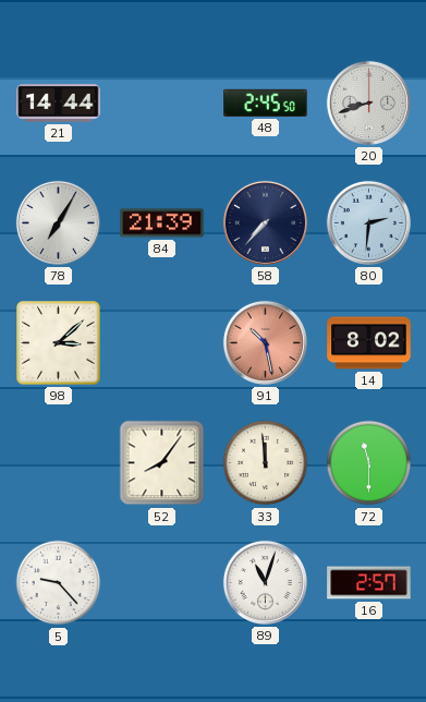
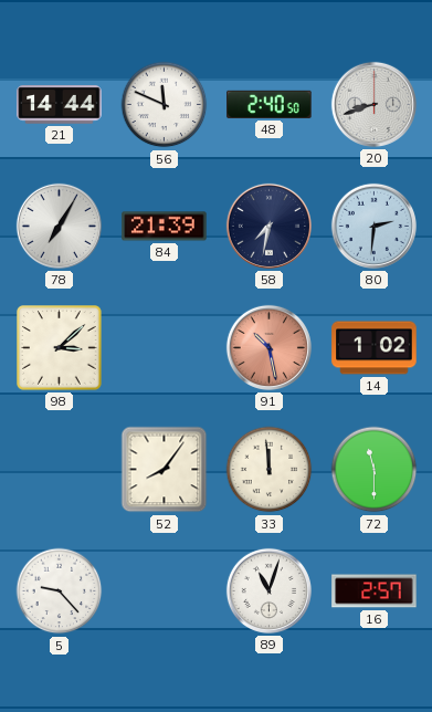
56: none -> 11:49
48: 2:45 -> 2:40
58: 7:37 -> 7:32
14: 8:02 -> 1:02
